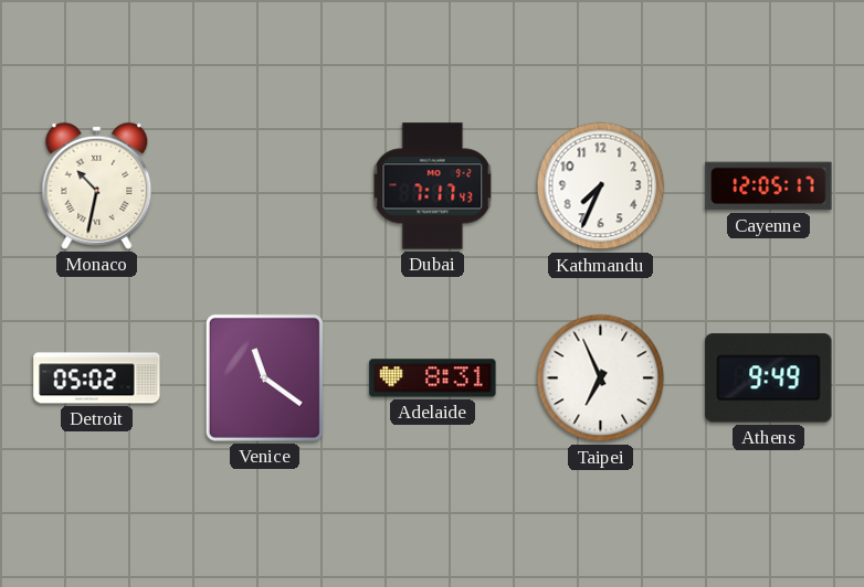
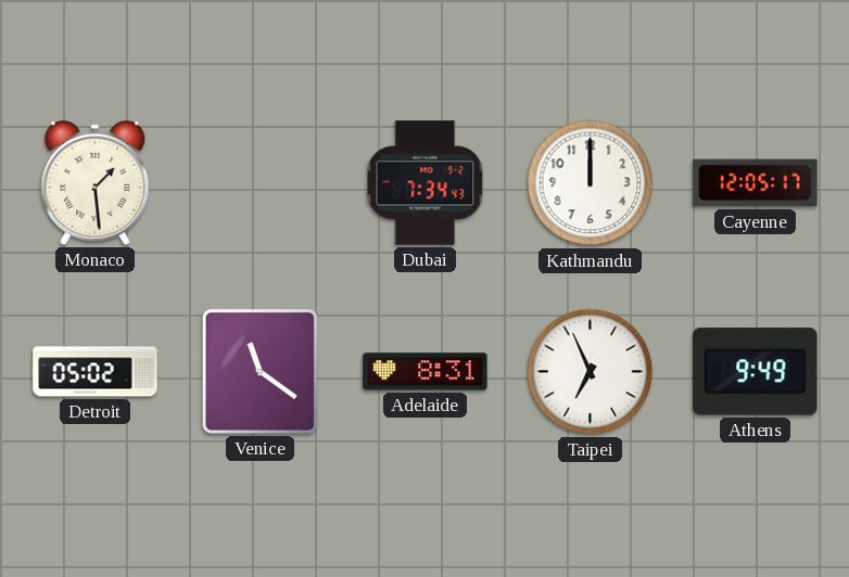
Monaco: 10:32 -> 1:29
Dubai: 7:17 -> 7:34
Kathmandu: 7:34 -> 12:00
